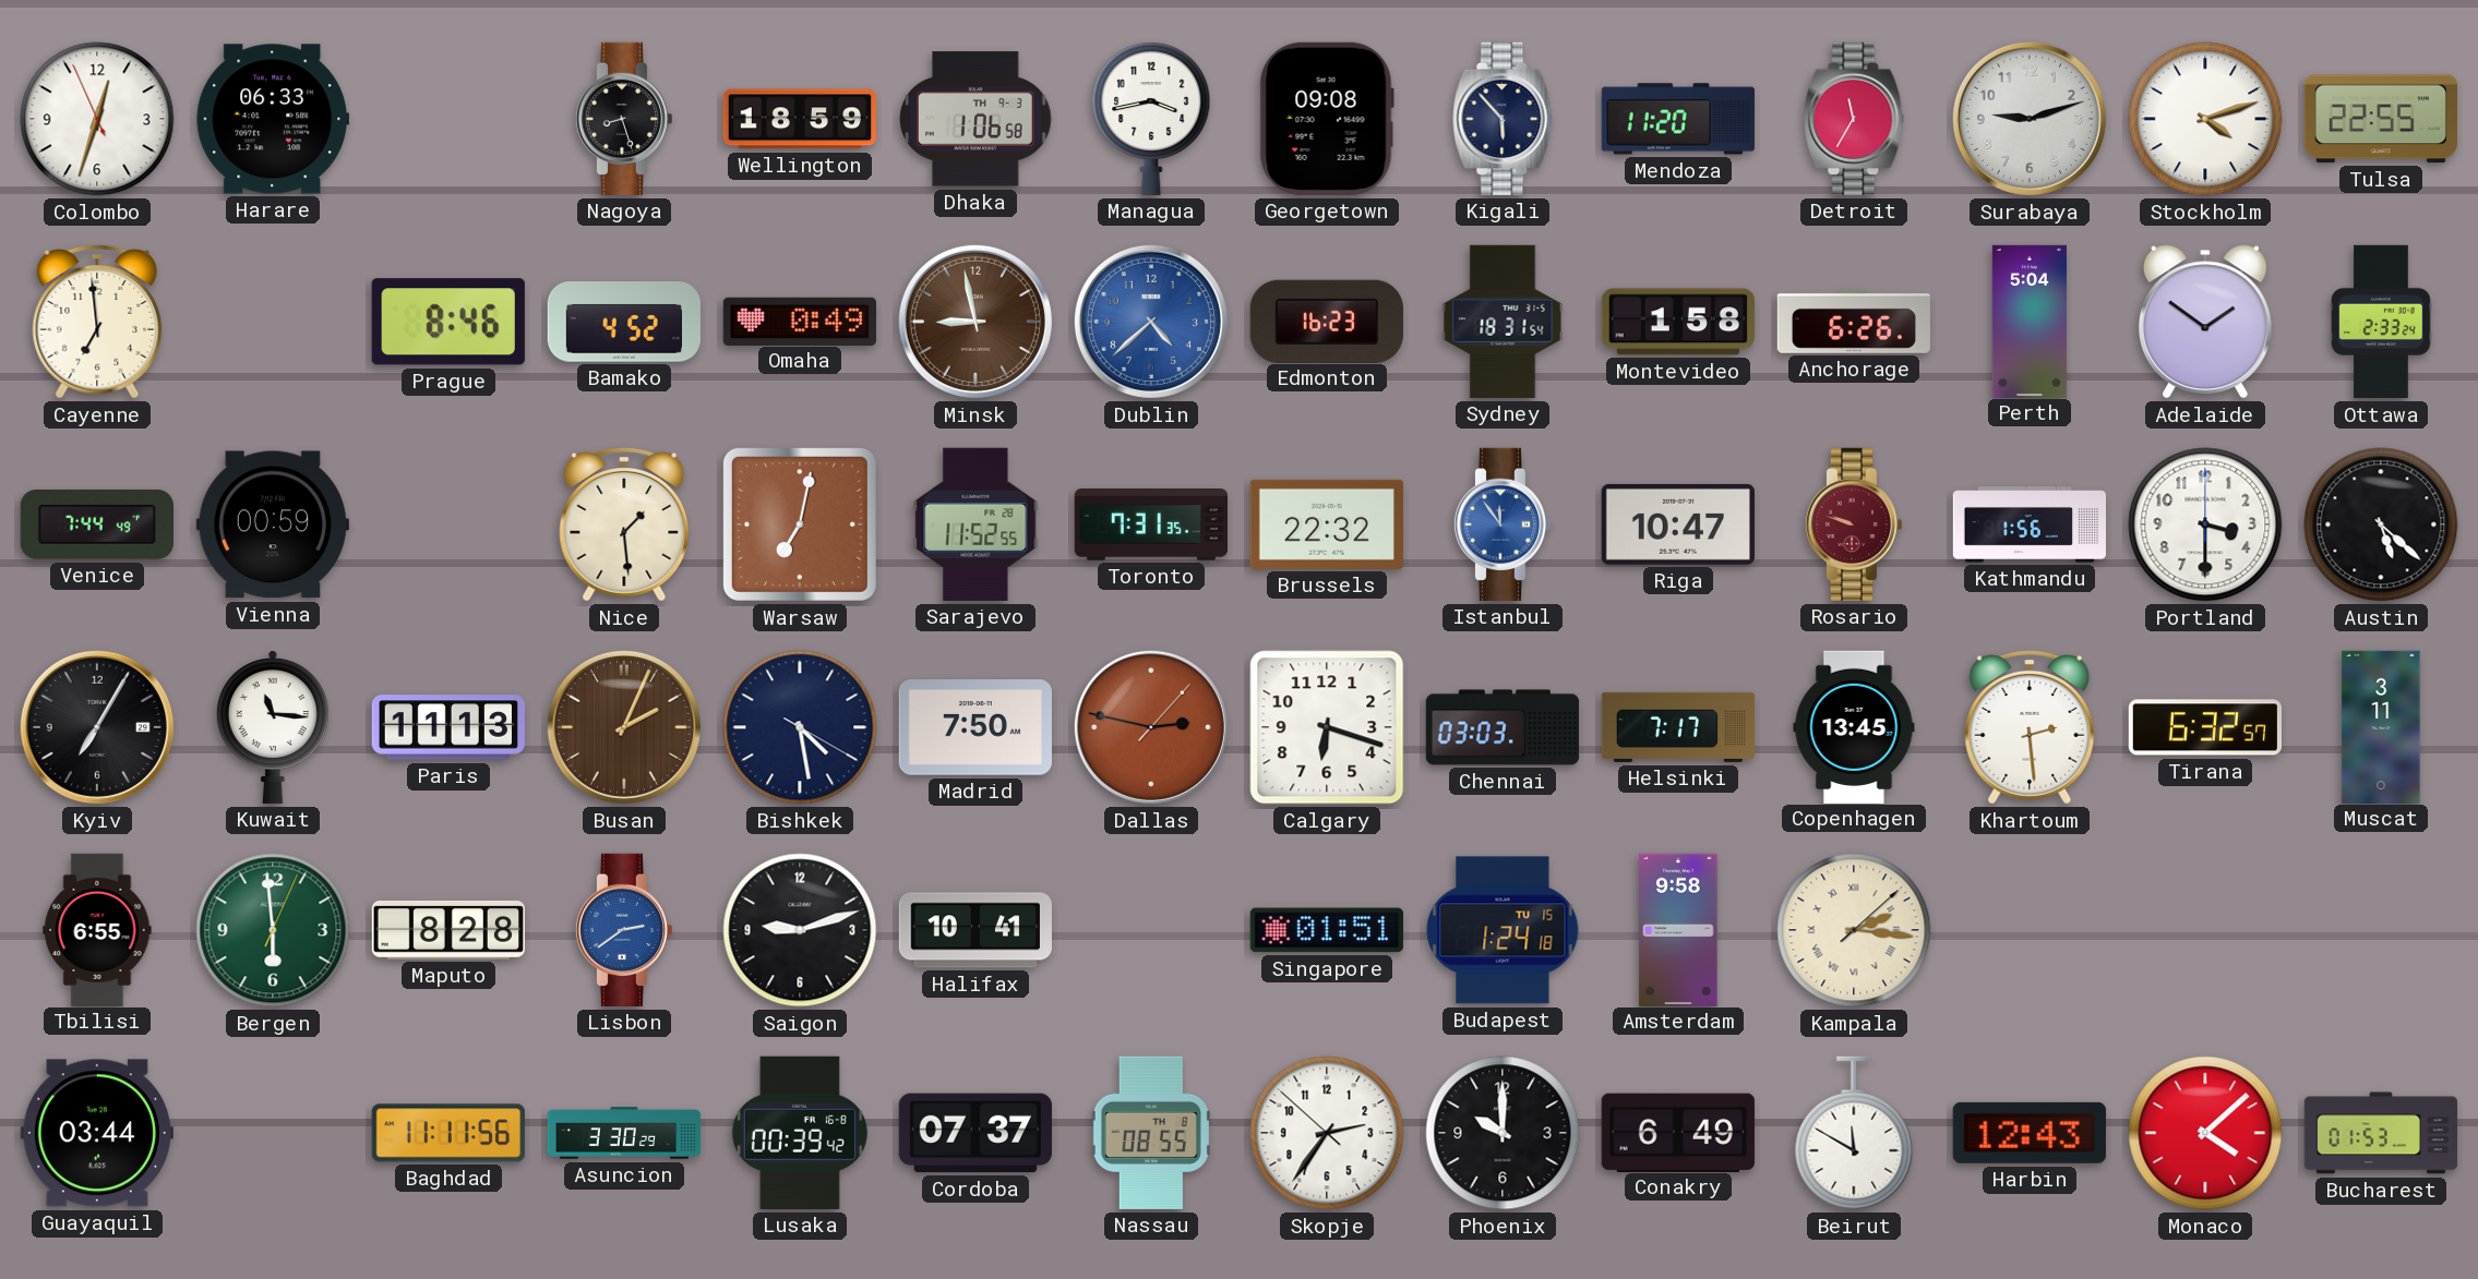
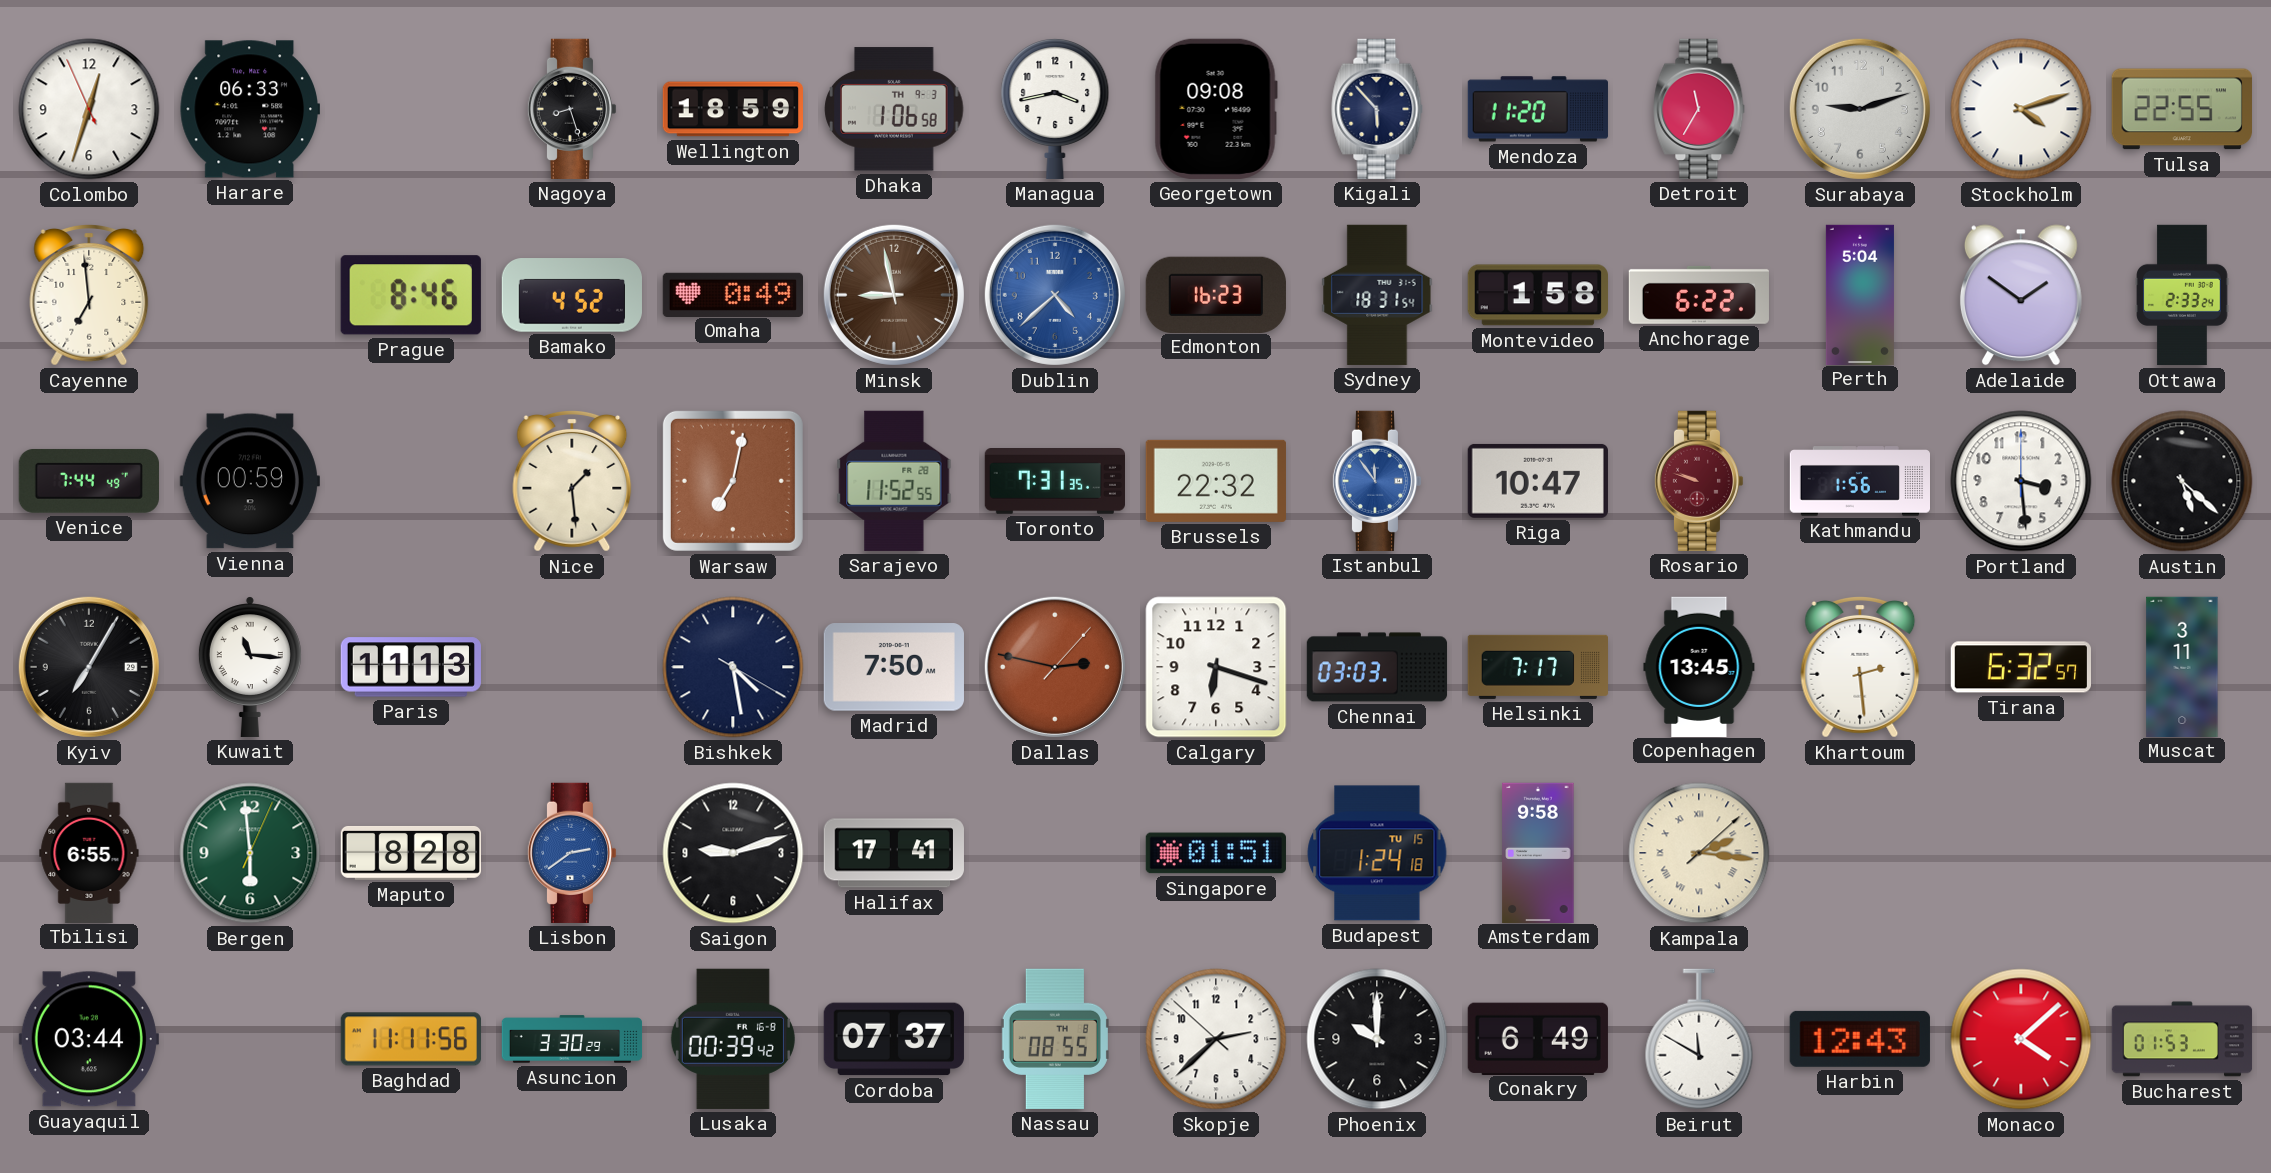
Anchorage: 6:26 -> 6:22
Portland: 3:30 -> 3:29
Busan: 2:04 -> none
Halifax: 10:41 -> 17:41
Skopje: 2:35 -> 2:37
